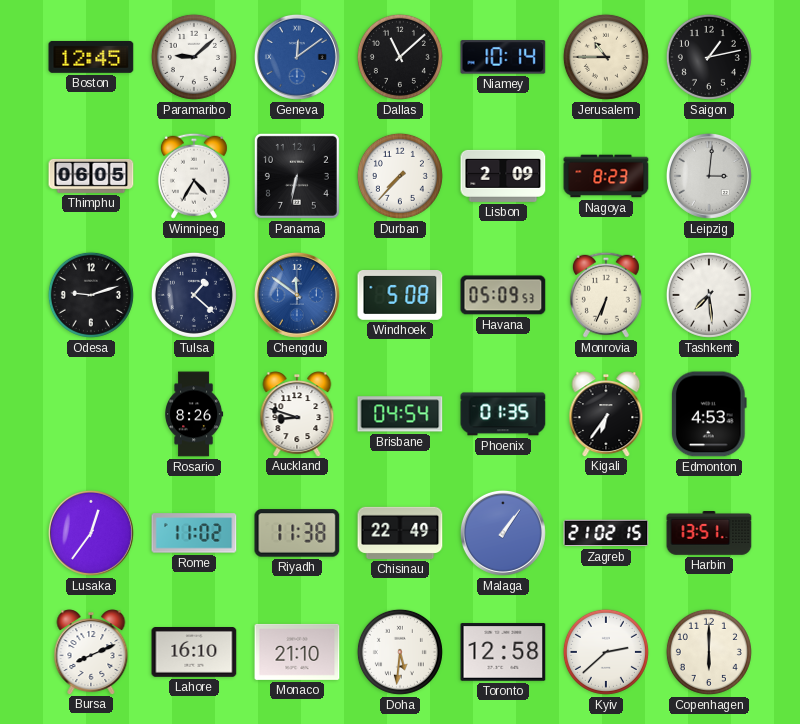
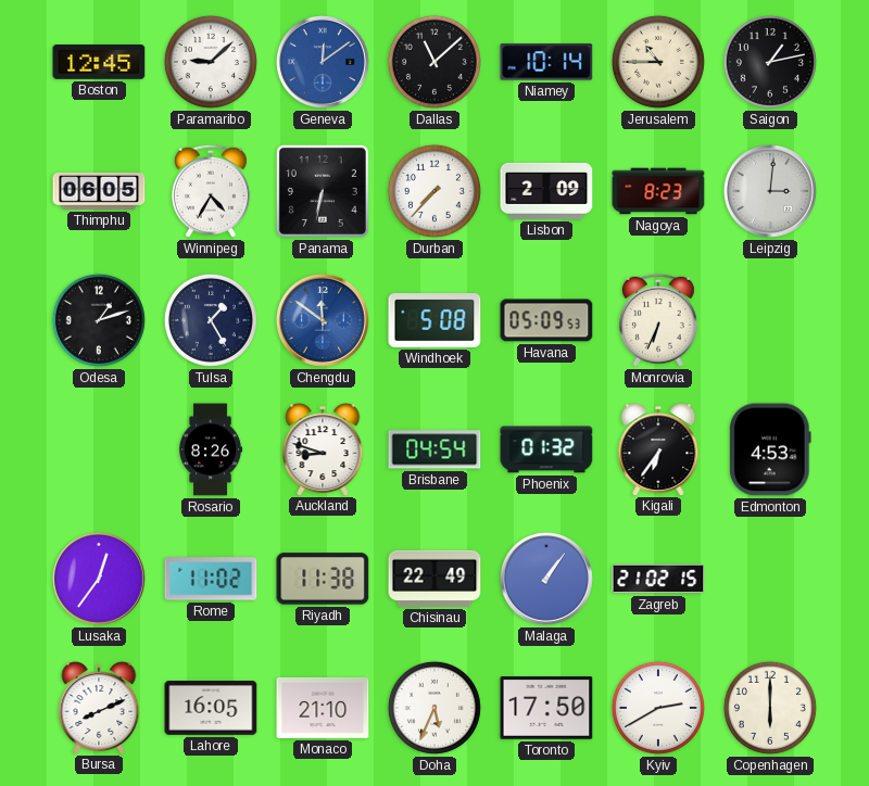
Odesa: 9:12 -> 1:12
Tulsa: 1:22 -> 1:25
Tashkent: 7:29 -> none
Phoenix: 01:35 -> 01:32
Harbin: 13:51 -> none
Lahore: 16:10 -> 16:05
Doha: 5:31 -> 5:34
Toronto: 12:58 -> 17:50
Kyiv: 2:38 -> 2:40
